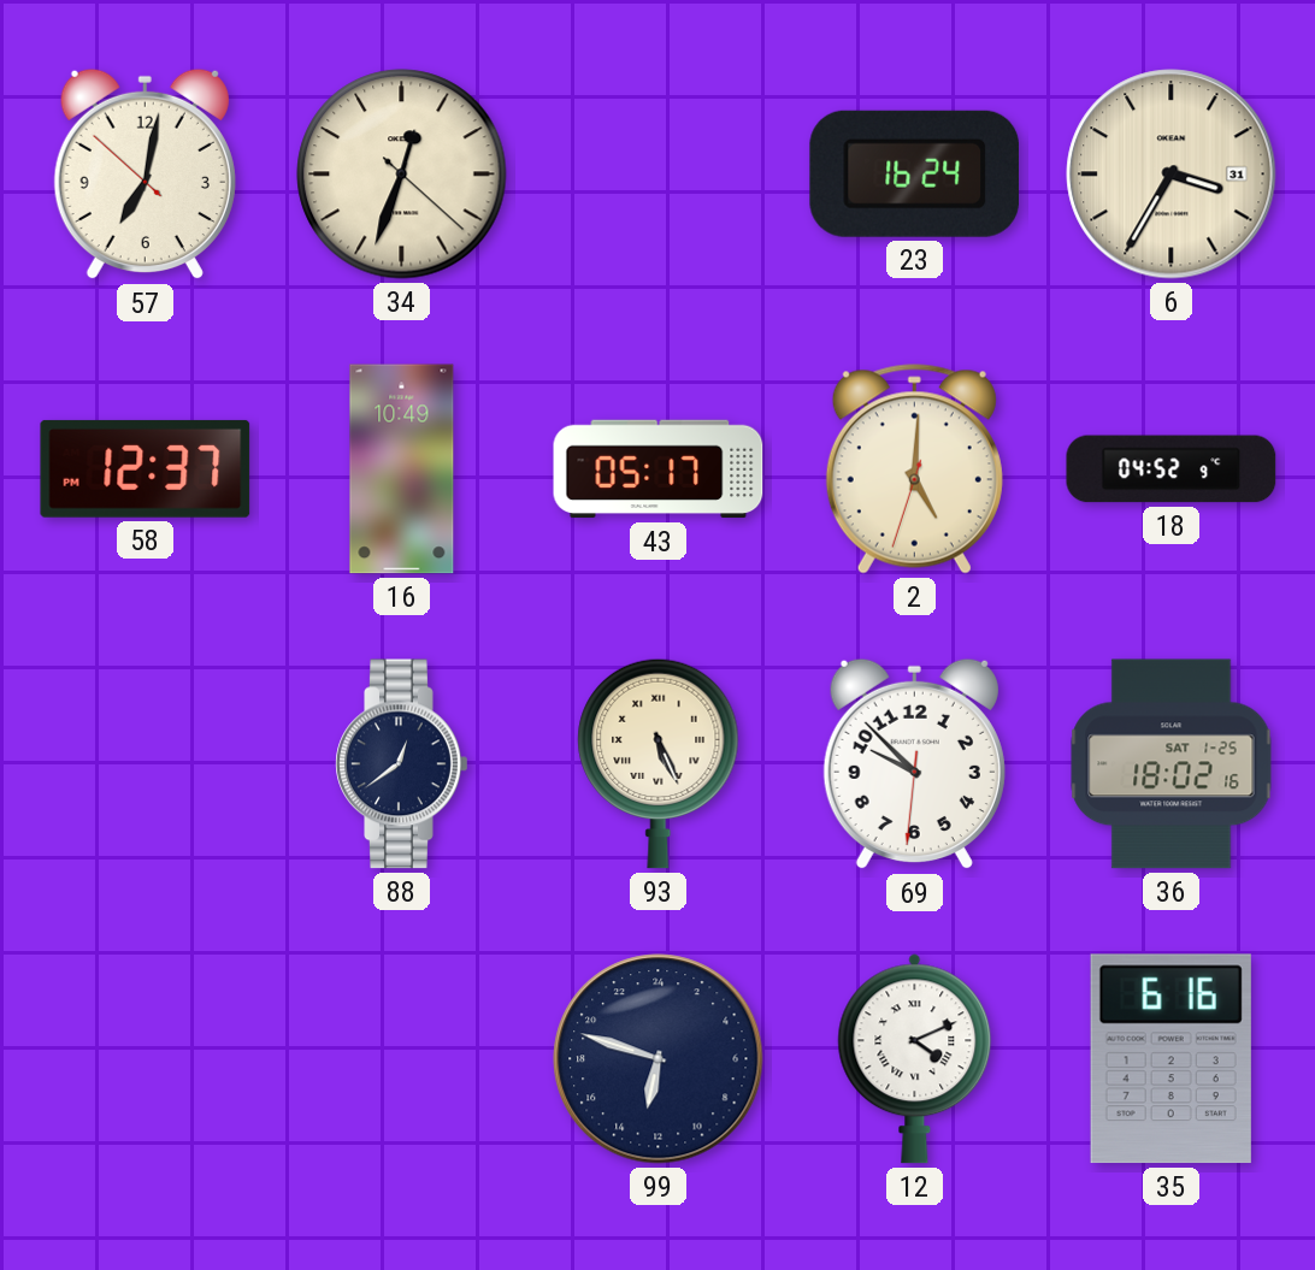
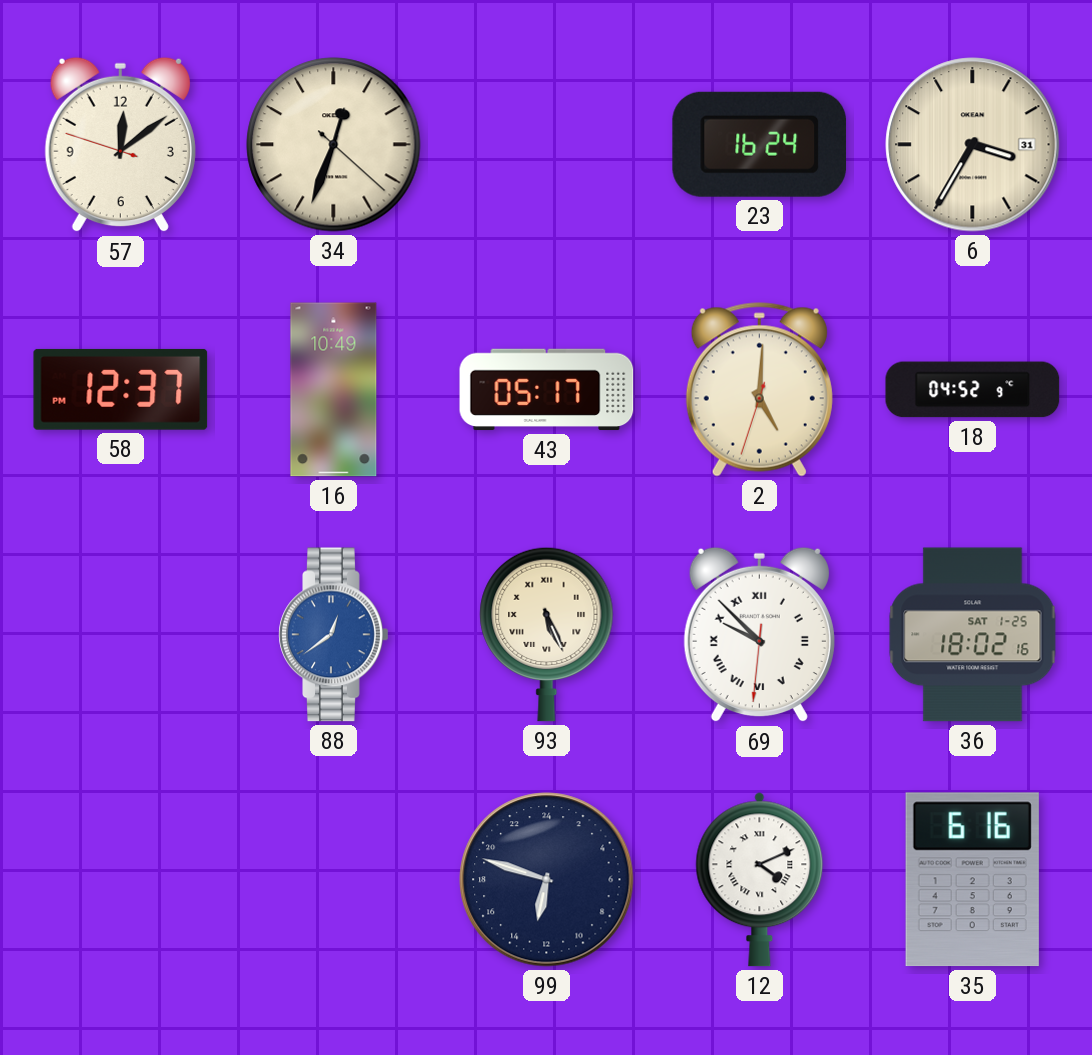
57: 7:01 -> 12:08
88 dial: navy -> blue
69 numerals: Arabic -> Roman
